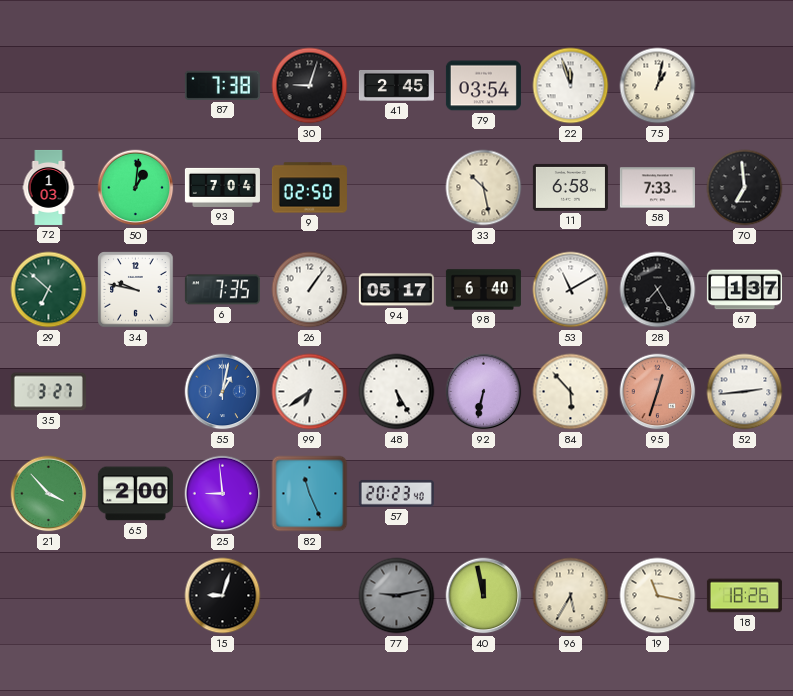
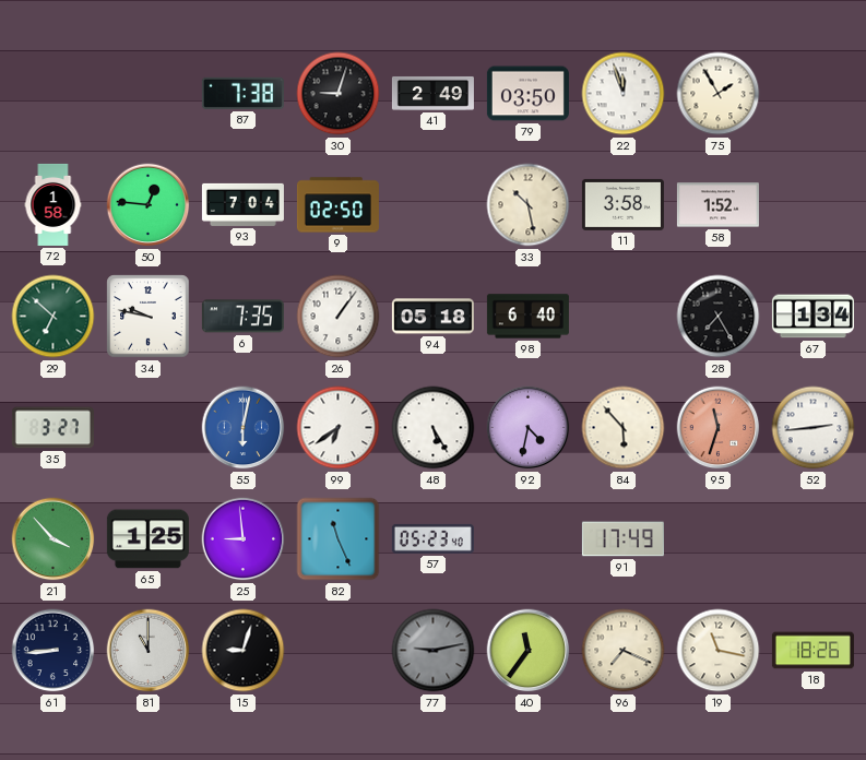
41: 2:45 -> 2:49
79: 03:54 -> 03:50
75: 1:02 -> 1:55
72: 1:03 -> 1:58
50: 1:01 -> 12:46
11: 6:58 -> 3:58
58: 7:33 -> 1:52
70: 6:59 -> none
94: 05:17 -> 05:18
53: 11:10 -> none
67: 1:37 -> 1:34
55: 1:02 -> 6:02
92: 6:32 -> 4:32
95: 12:33 -> 11:33
65: 2:00 -> 1:25
57: 20:23 -> 05:23
91: none -> 17:49
61: none -> 8:44
81: none -> 11:00
40: 11:58 -> 11:36
96: 5:35 -> 7:19
